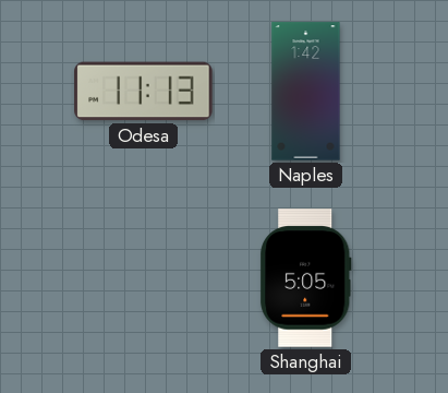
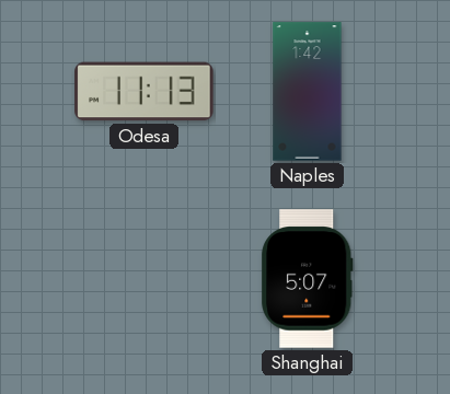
Shanghai: 5:05 -> 5:07
